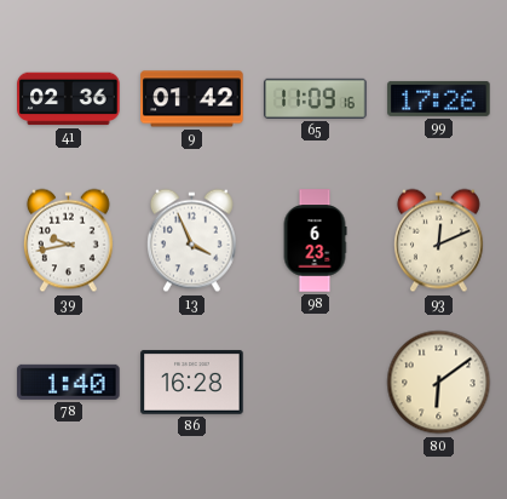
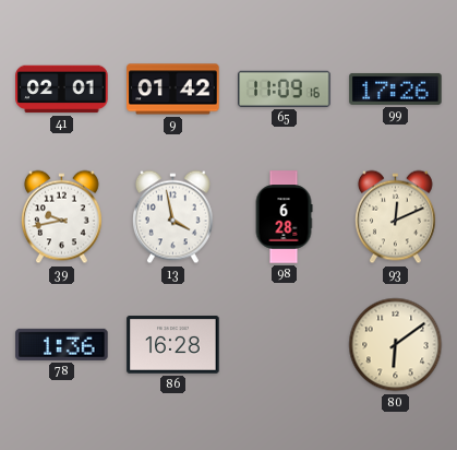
41: 02:36 -> 02:01
13: 3:56 -> 3:58
98: 6:23 -> 6:28
78: 1:40 -> 1:36
